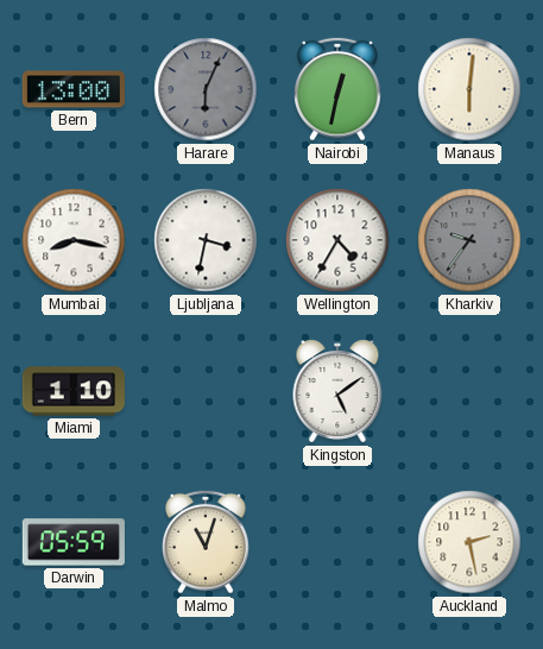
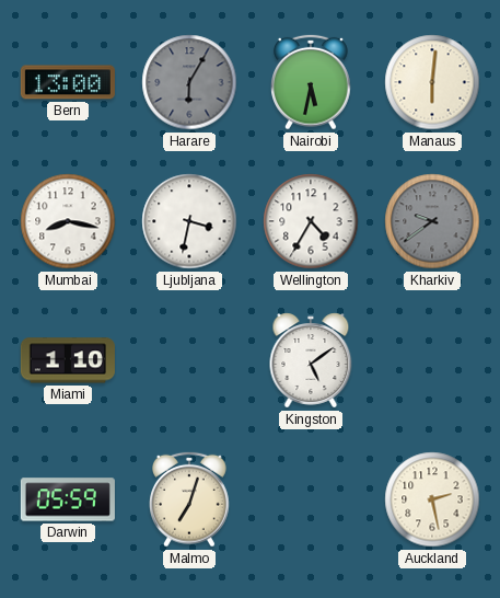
Harare: 6:04 -> 6:05
Nairobi: 12:32 -> 5:32
Kharkiv: 9:36 -> 9:39
Malmo: 11:03 -> 7:03
